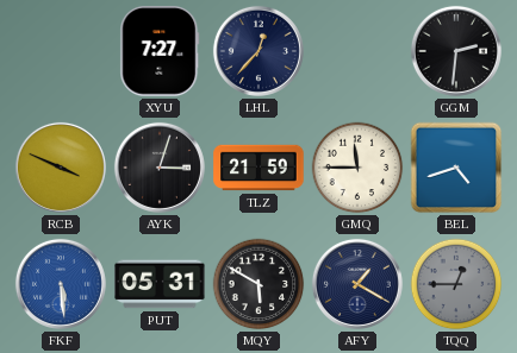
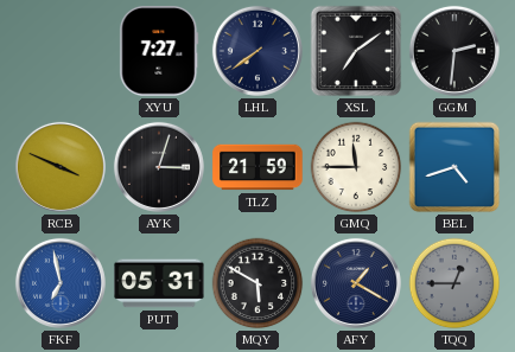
LHL: 12:37 -> 7:39
XSL: none -> 7:09
FKF: 5:29 -> 6:58
